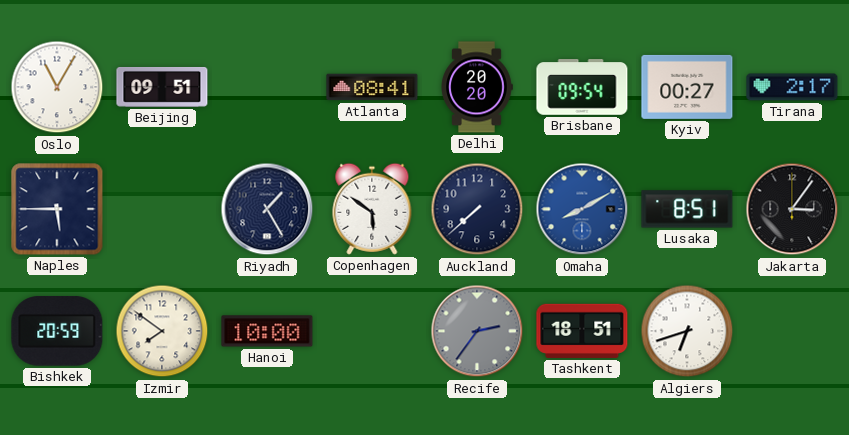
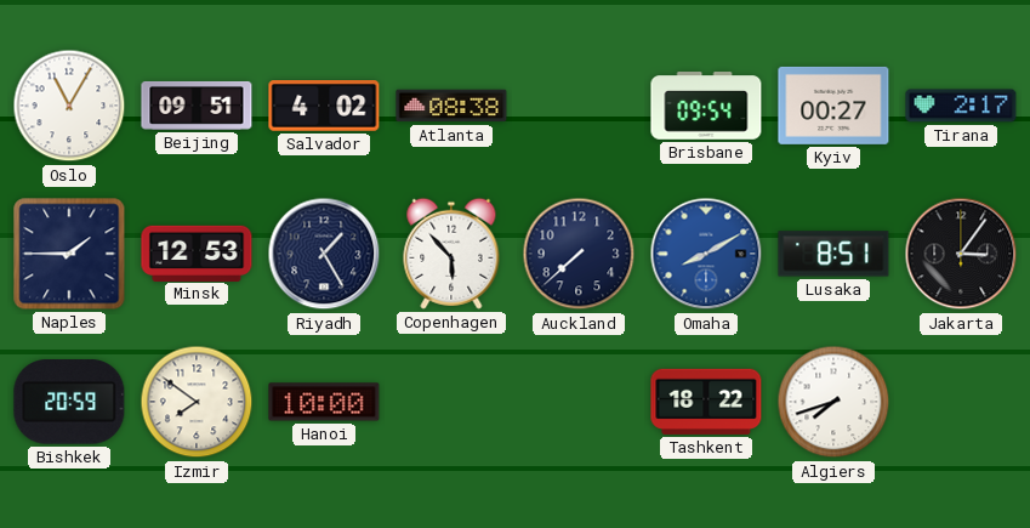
Salvador: none -> 4:02
Atlanta: 08:41 -> 08:38
Delhi: 20:20 -> none
Naples: 5:45 -> 1:45
Minsk: none -> 12:53
Copenhagen: 5:51 -> 5:53
Recife: 2:36 -> none
Tashkent: 18:51 -> 18:22
Algiers: 6:42 -> 7:42
